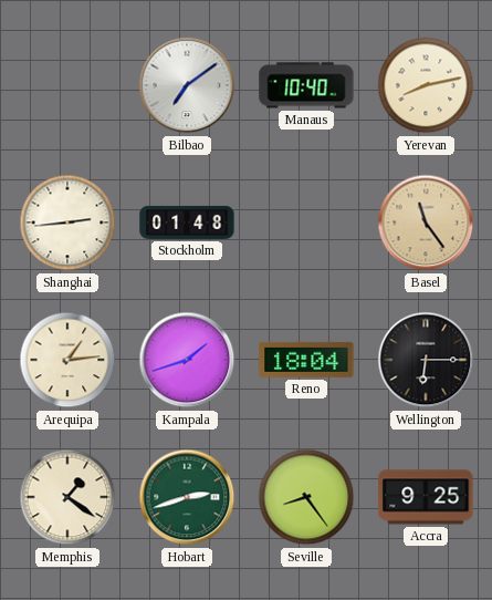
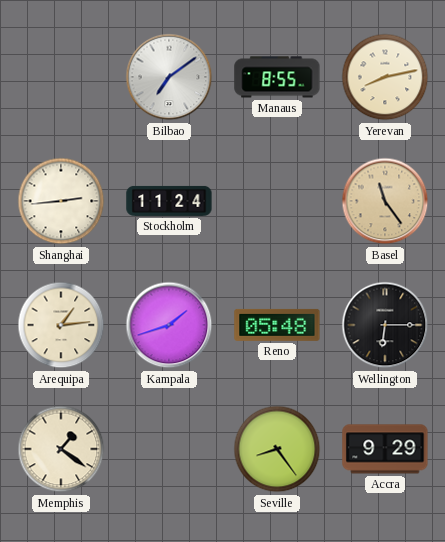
Manaus: 10:40 -> 8:55
Stockholm: 01:48 -> 11:24
Reno: 18:04 -> 05:48
Hobart: 2:42 -> none
Accra: 9:25 -> 9:29
